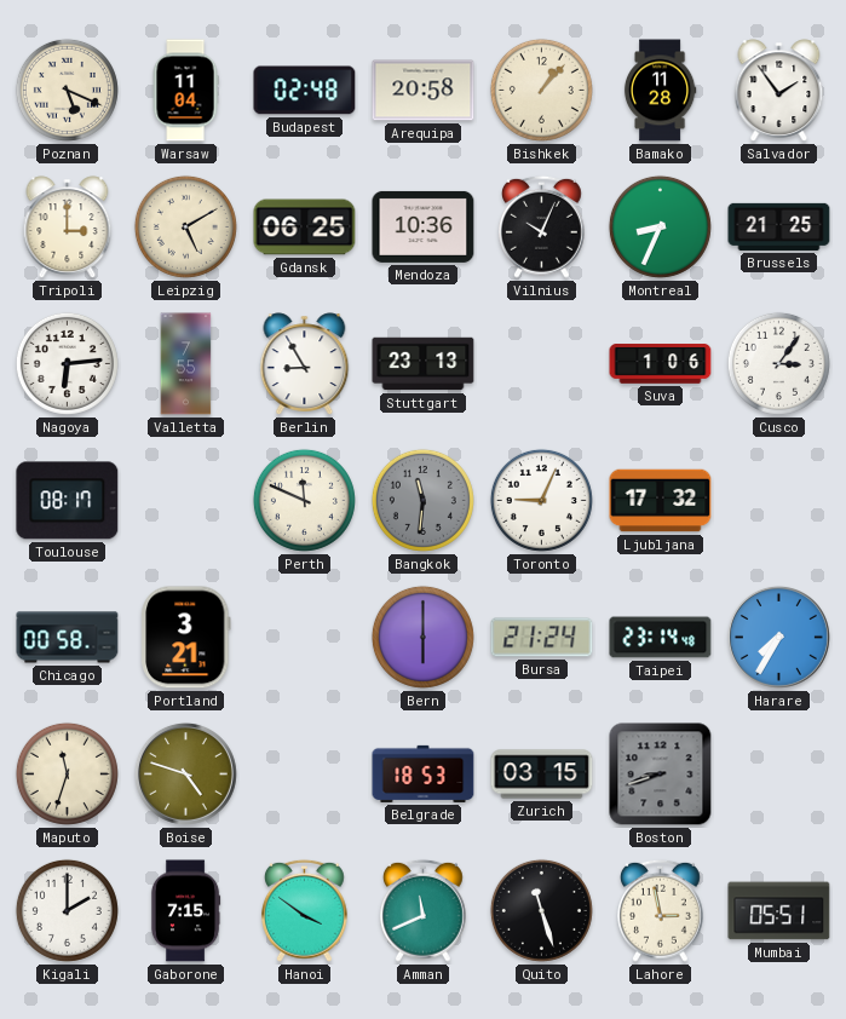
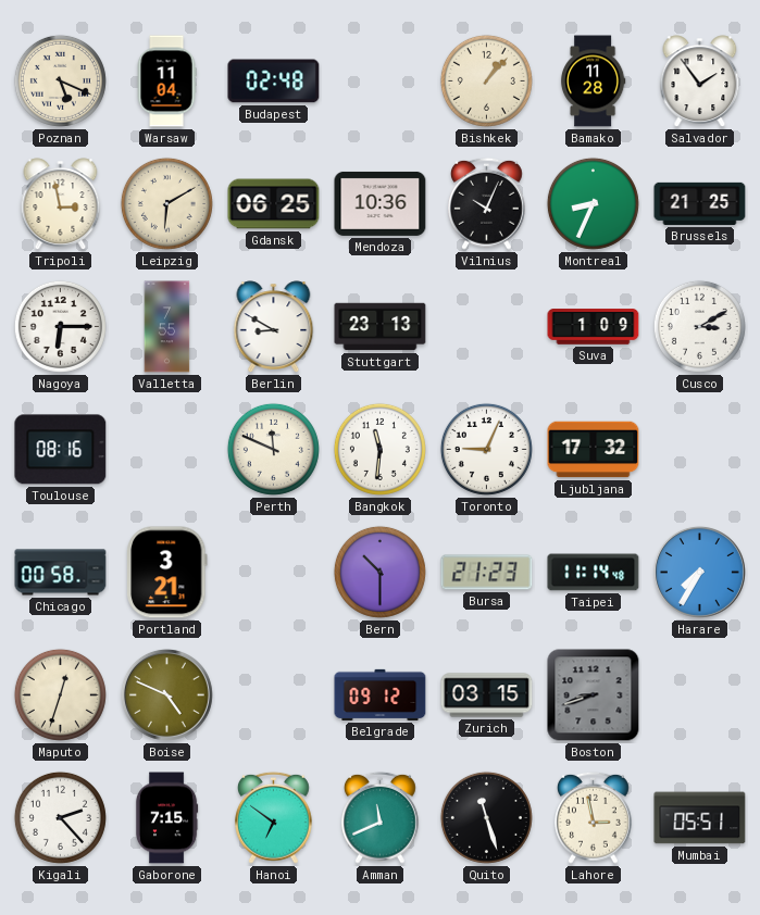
Arequipa: 20:58 -> none
Tripoli: 3:00 -> 2:58
Leipzig: 5:10 -> 6:10
Nagoya: 6:14 -> 6:15
Berlin: 8:55 -> 8:50
Suva: 1:06 -> 1:09
Cusco: 3:06 -> 3:10
Toulouse: 08:17 -> 08:16
Bangkok dial: grey -> white
Bern: 6:00 -> 10:30
Bursa: 21:24 -> 21:23
Taipei: 23:14 -> 11:14
Maputo: 11:33 -> 12:33
Boise: 4:48 -> 4:49
Belgrade: 18:53 -> 09:12
Kigali: 2:00 -> 2:23
Hanoi: 3:51 -> 6:51
